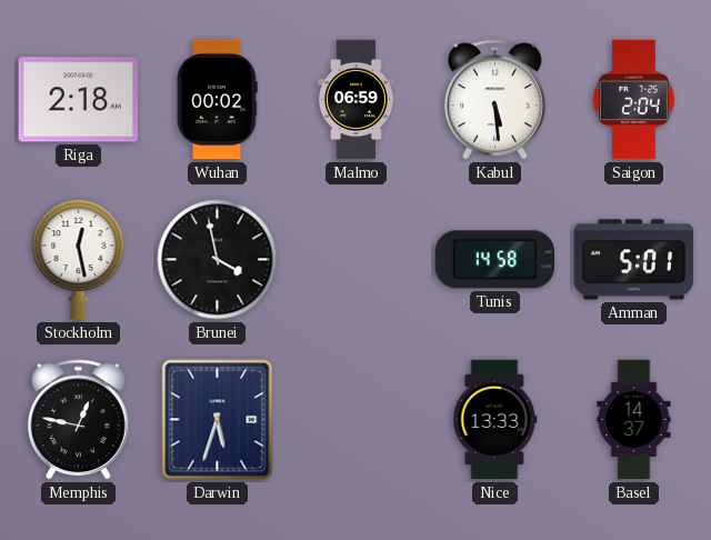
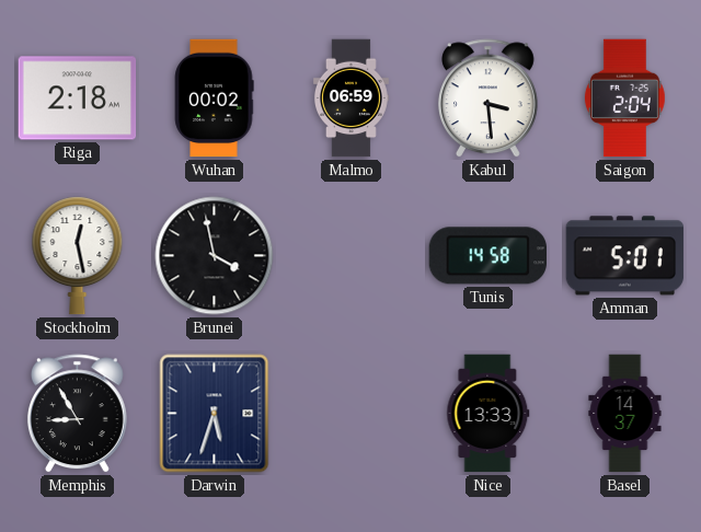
Kabul: 5:29 -> 3:29
Memphis: 12:47 -> 8:55
